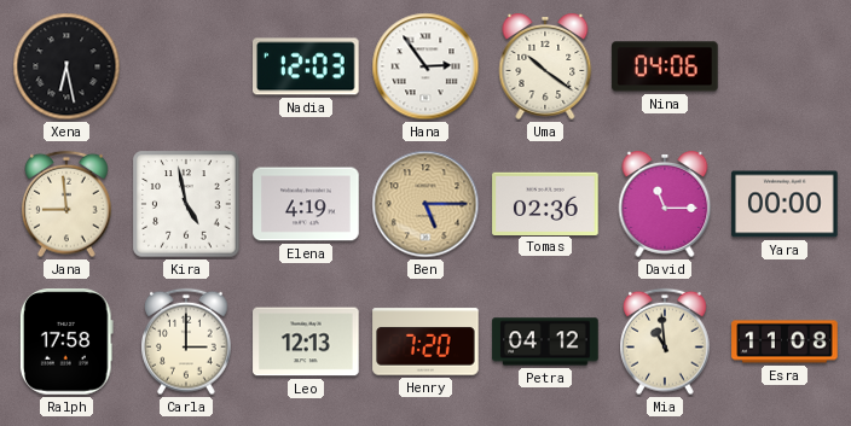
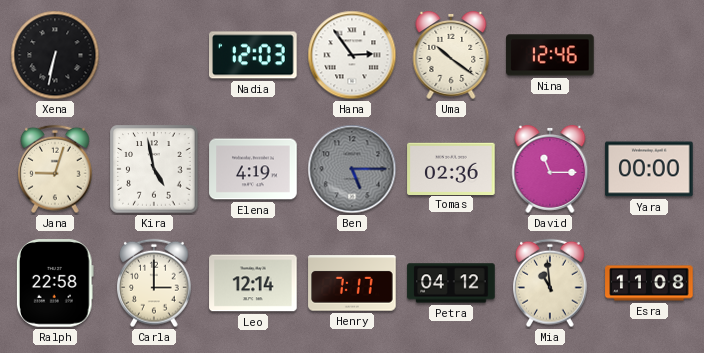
Xena: 6:28 -> 6:32
Nina: 04:06 -> 12:46
Jana: 8:59 -> 9:03
Ben dial: champagne -> grey
Ralph: 17:58 -> 22:58
Leo: 12:13 -> 12:14
Henry: 7:20 -> 7:17
